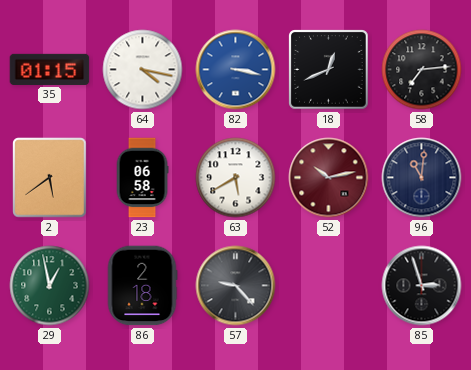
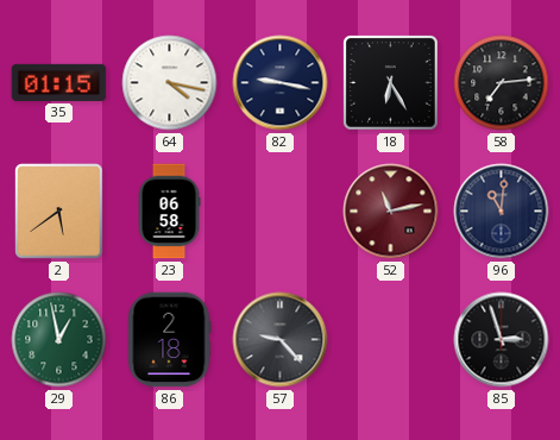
82: 3:17 -> 9:17
82 dial: blue -> navy
18: 12:41 -> 6:25
63: 5:40 -> none
52: 10:13 -> 11:13
